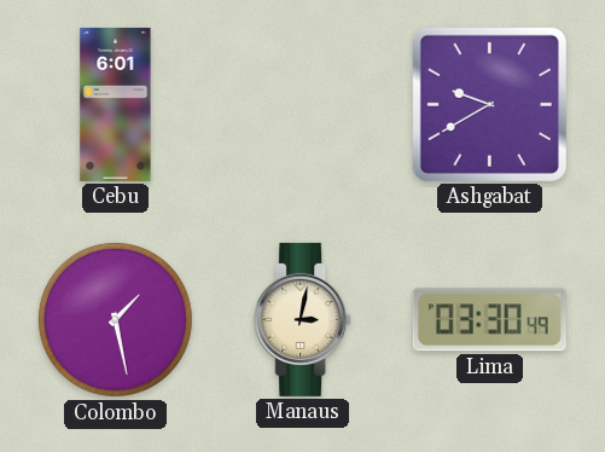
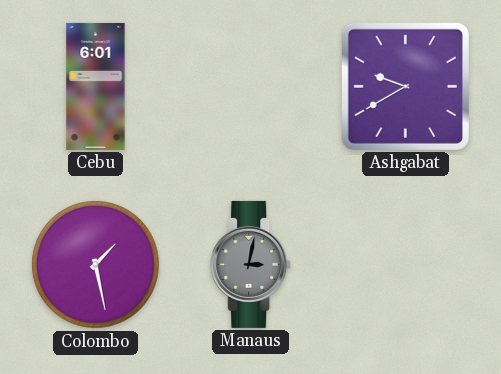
Manaus dial: cream -> grey
Lima: 03:30 -> none
